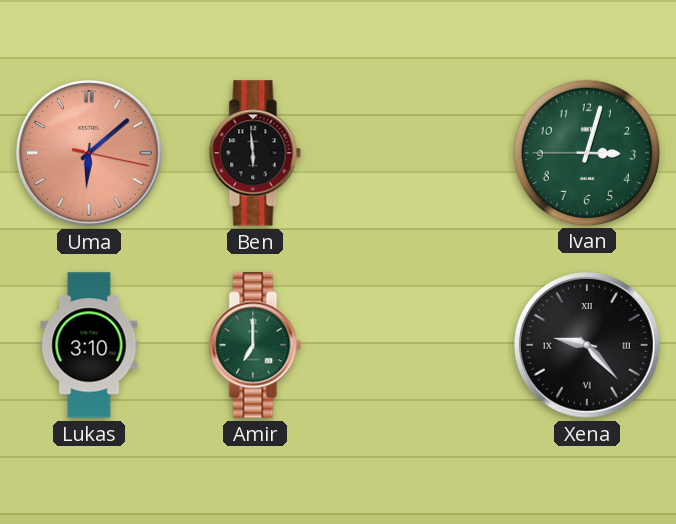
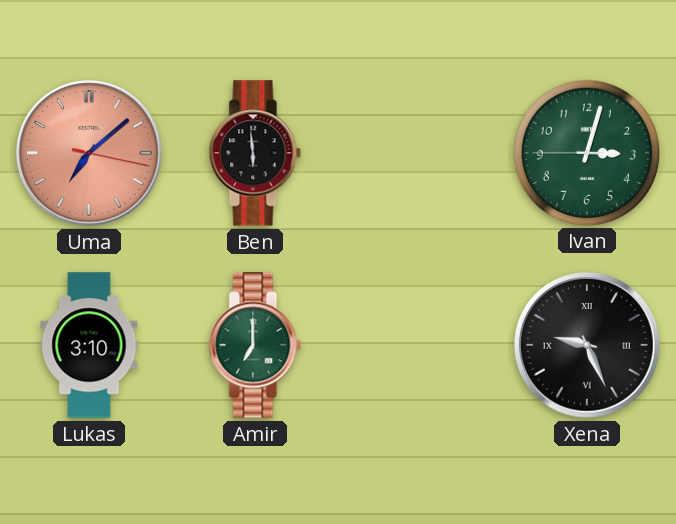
Uma: 6:08 -> 7:08
Xena: 9:23 -> 9:26
